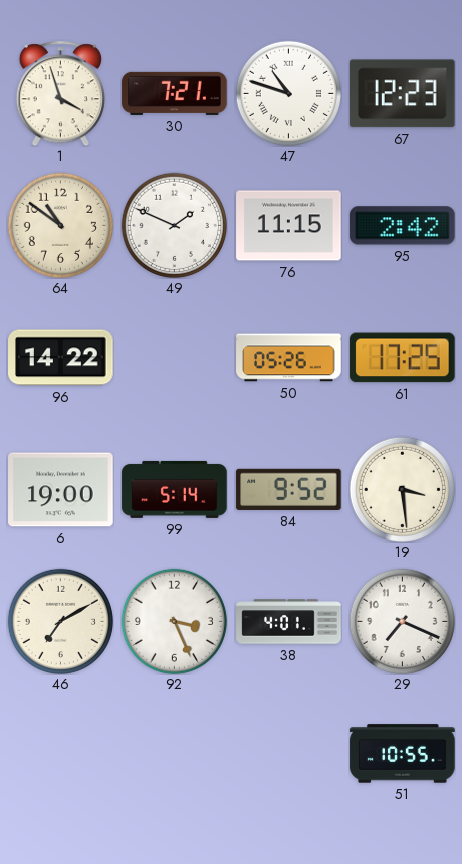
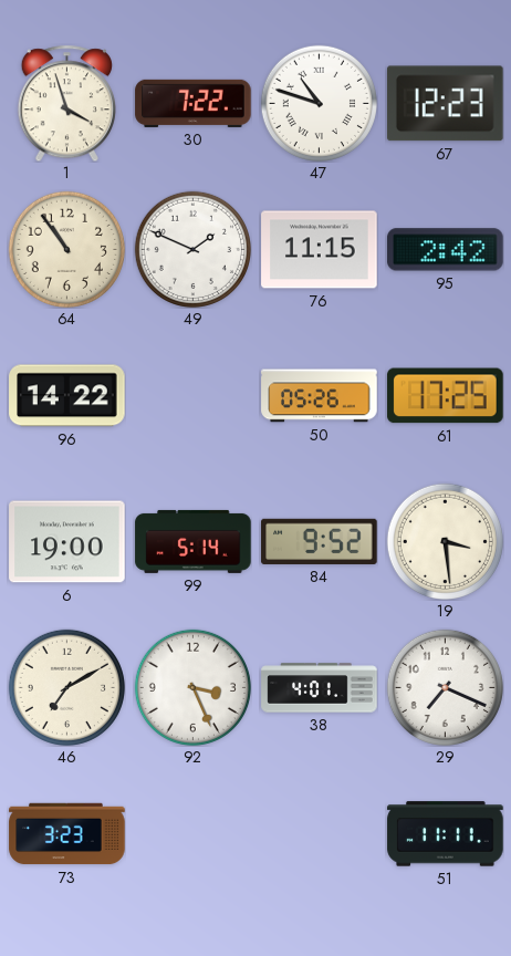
30: 7:21 -> 7:22
64: 10:51 -> 10:54
73: none -> 3:23
51: 10:55 -> 11:11
